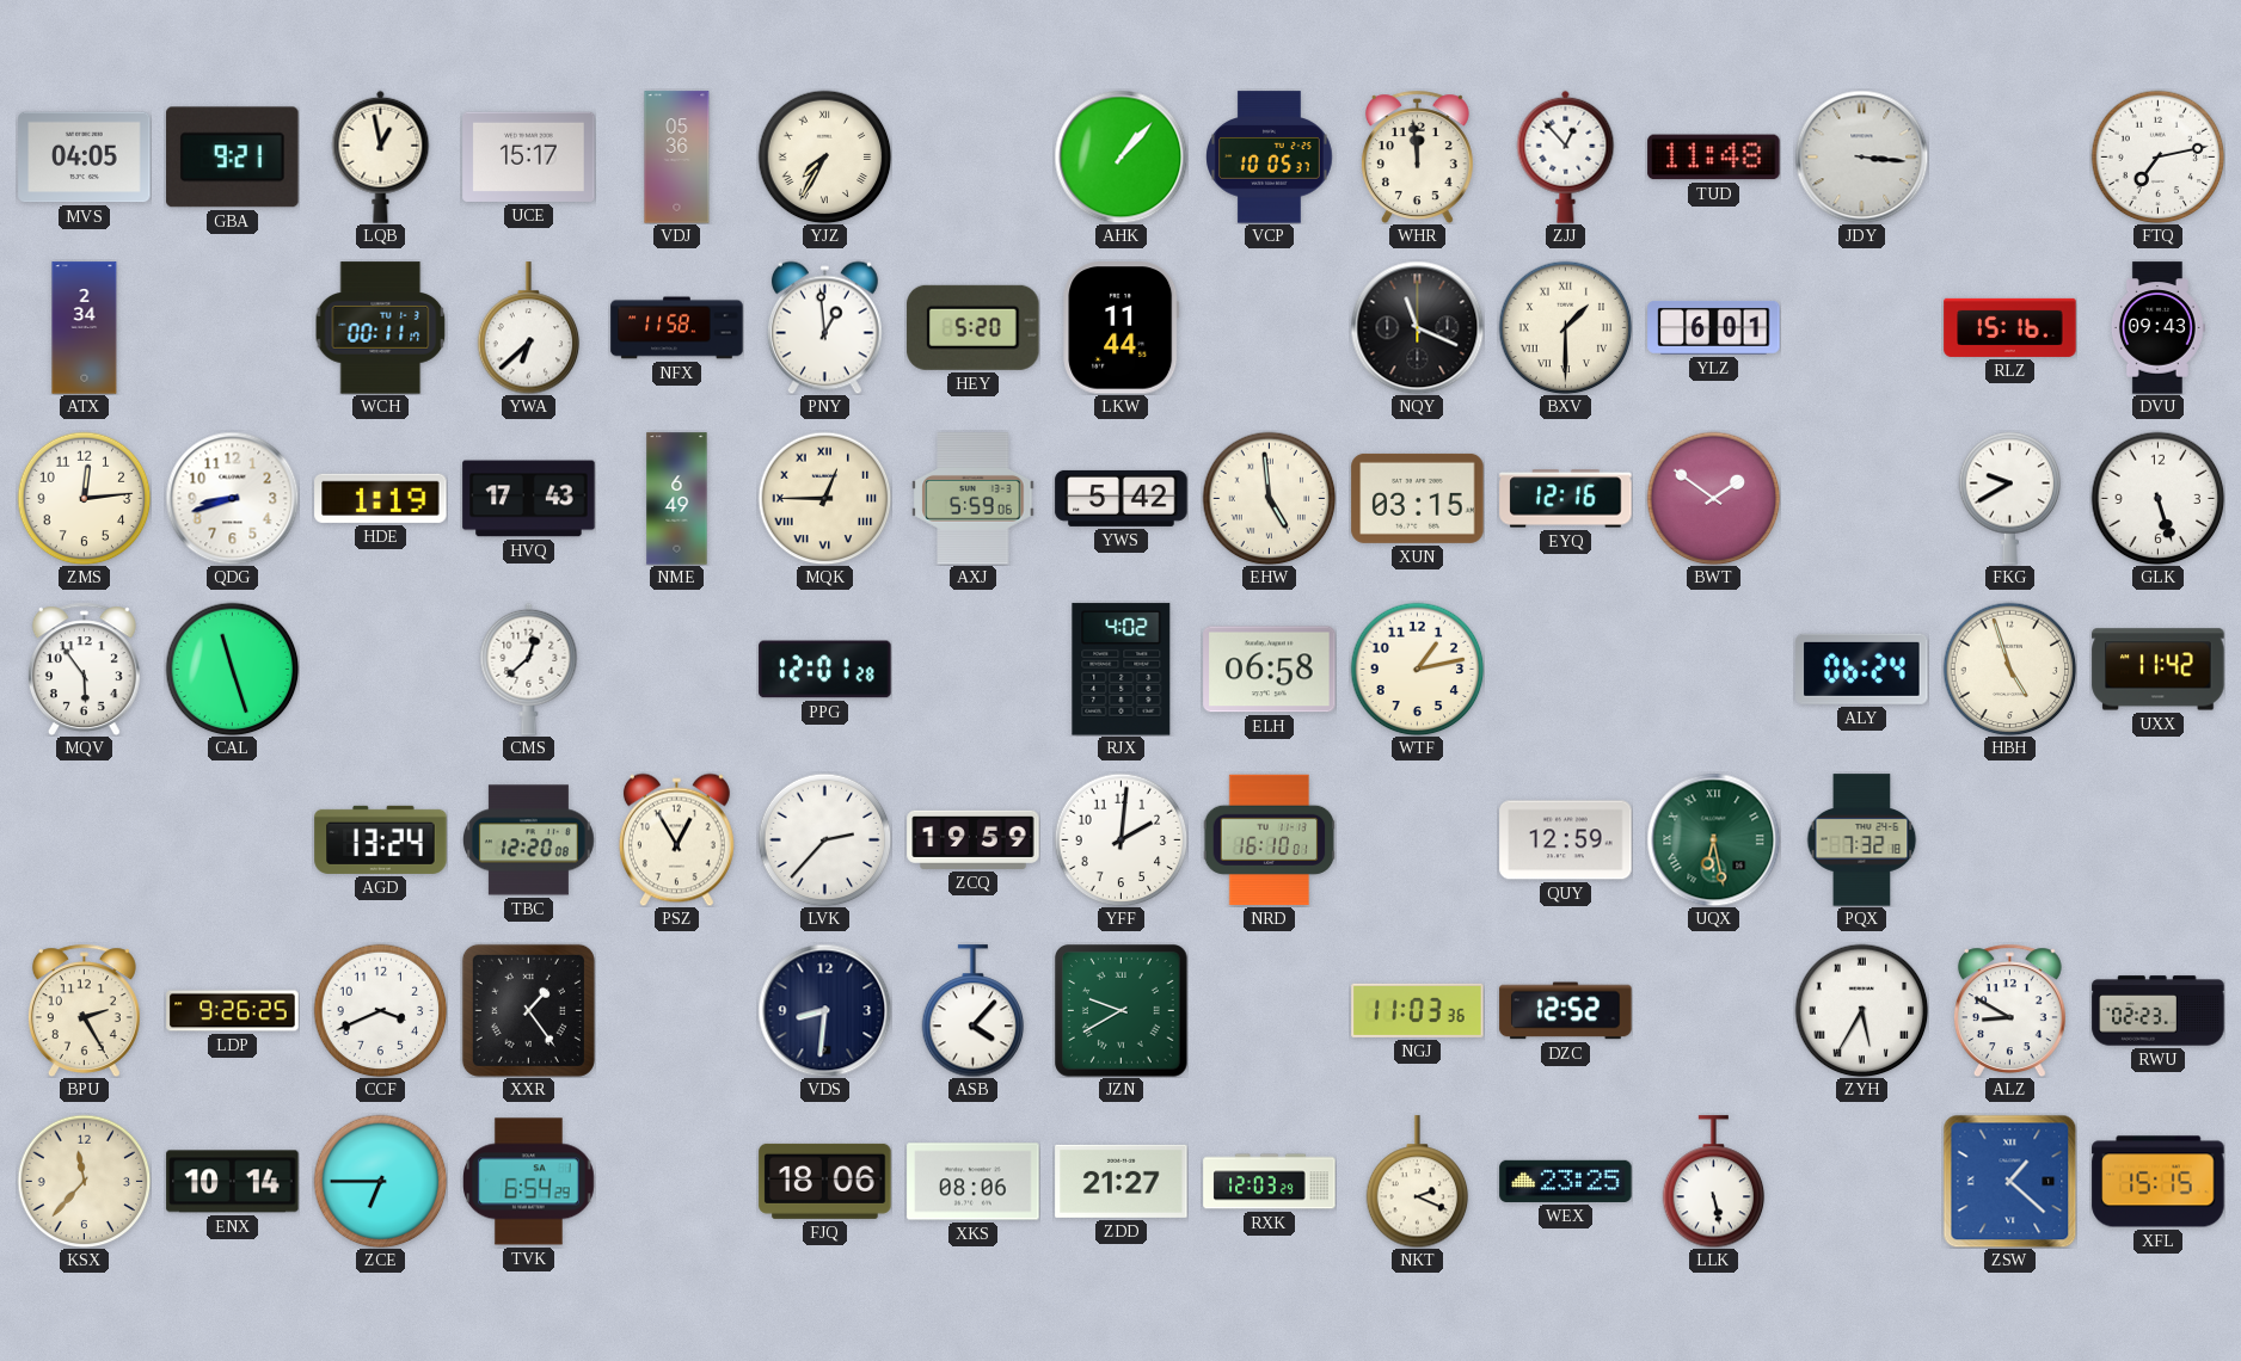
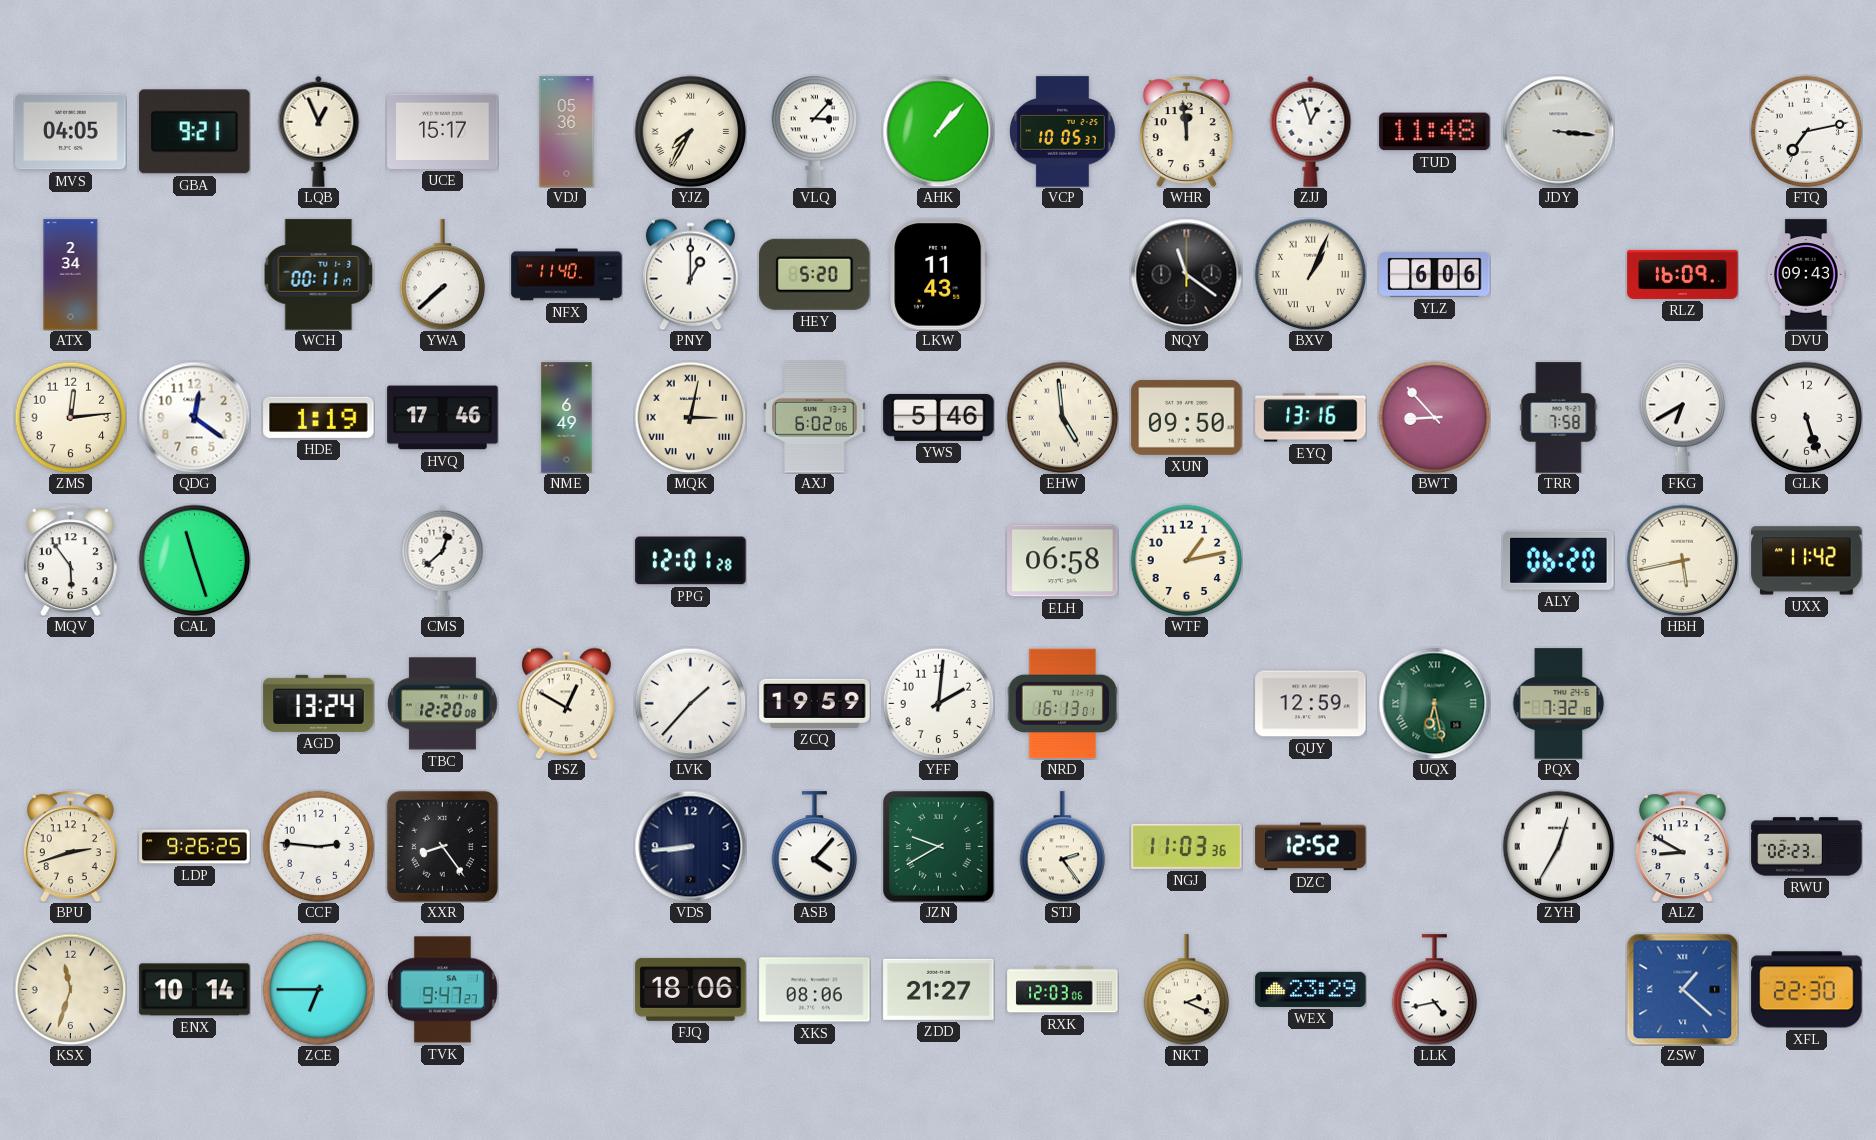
LQB: 12:58 -> 12:56
VLQ: none -> 3:07
ZJJ: 12:53 -> 12:57
YWA: 6:38 -> 7:38
NFX: 11:58 -> 11:40
PNY: 12:59 -> 1:00
LKW: 11:44 -> 11:43
NQY: 11:19 -> 11:21
BXV: 1:30 -> 1:04
YLZ: 6:01 -> 6:06
RLZ: 15:16 -> 16:09
QDG: 8:42 -> 12:21
HVQ: 17:43 -> 17:46
MQK: 12:45 -> 3:02
AXJ: 5:59 -> 6:02
YWS: 5:42 -> 5:46
XUN: 03:15 -> 09:50
EYQ: 12:16 -> 13:16
BWT: 1:51 -> 8:53
TRR: none -> 7:58
FKG: 9:40 -> 6:40
RJX: 4:02 -> none
ALY: 06:24 -> 06:20
HBH: 4:57 -> 5:43
PSZ: 12:55 -> 12:50
LVK: 2:37 -> 1:37
NRD: 16:10 -> 16:13
BPU: 2:25 -> 2:42
CCF: 3:41 -> 2:46
XXR: 1:24 -> 8:24
VDS: 8:31 -> 8:44
STJ: none -> 2:24
ZYH: 5:35 -> 12:35
KSX: 11:37 -> 11:33
TVK: 6:54 -> 9:47
RXK: 12:03:29 -> 12:03:06
WEX: 23:25 -> 23:29
LLK: 5:28 -> 4:43
XFL: 15:15 -> 22:30
